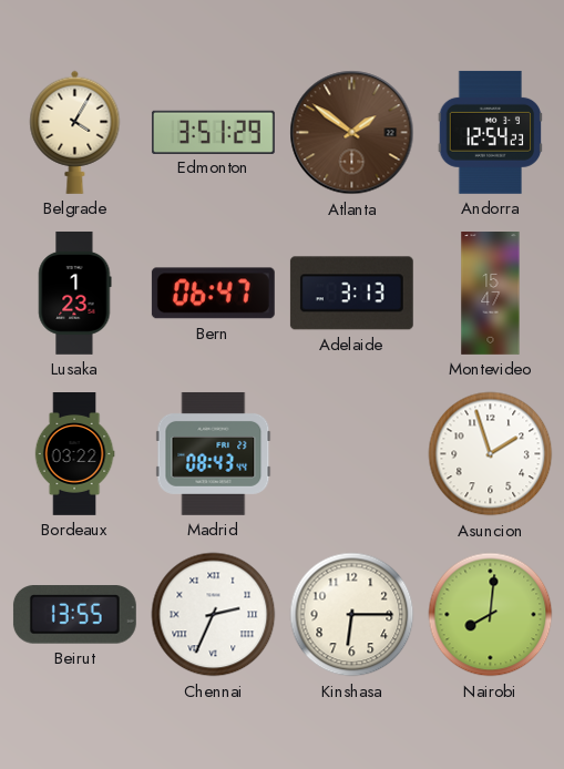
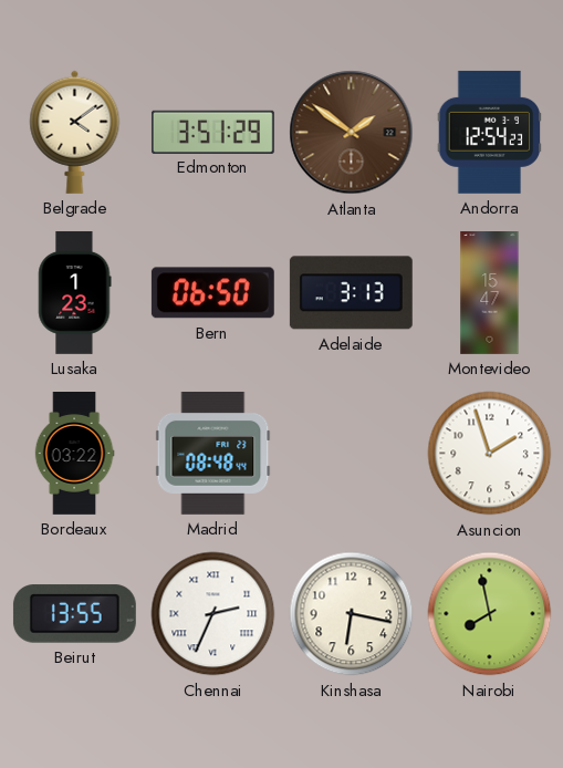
Belgrade: 4:05 -> 4:09
Bern: 06:47 -> 06:50
Madrid: 08:43 -> 08:48
Kinshasa: 6:15 -> 6:17
Nairobi: 8:01 -> 7:58
